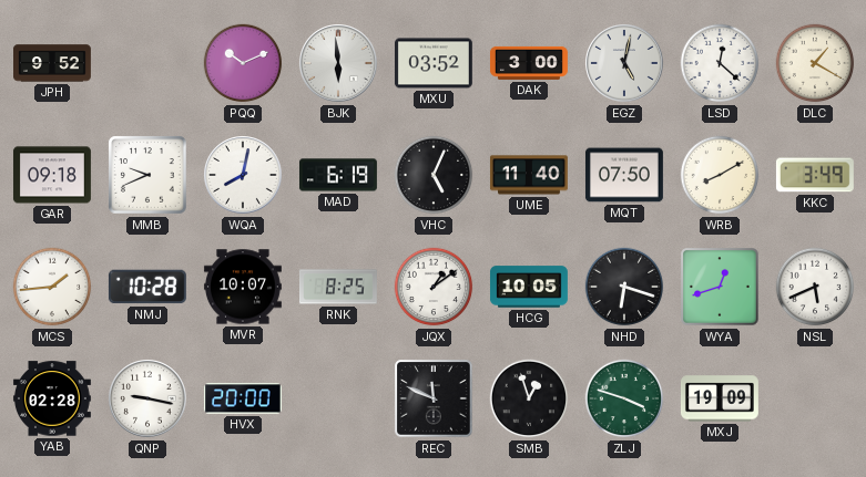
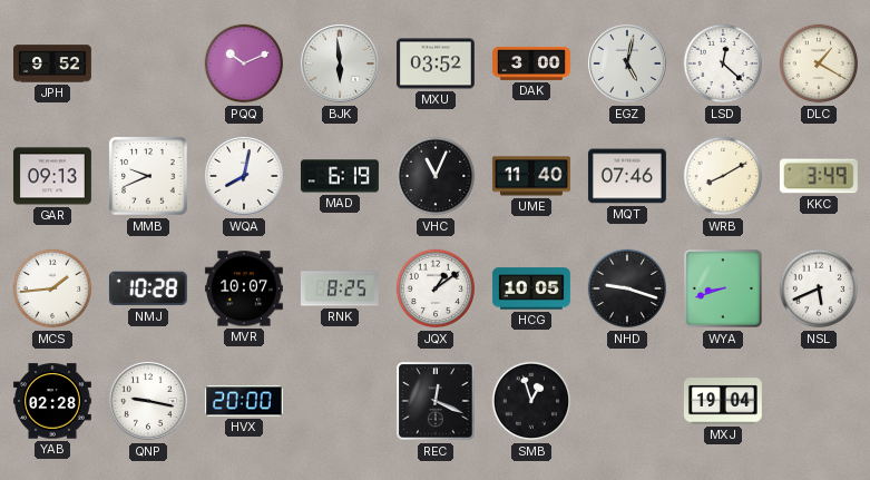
GAR: 09:18 -> 09:13
VHC: 5:04 -> 11:04
MQT: 07:50 -> 07:46
NHD: 6:18 -> 9:18
WYA: 12:42 -> 8:42
REC: 11:49 -> 12:19
ZLJ: 3:48 -> none
MXJ: 19:09 -> 19:04
